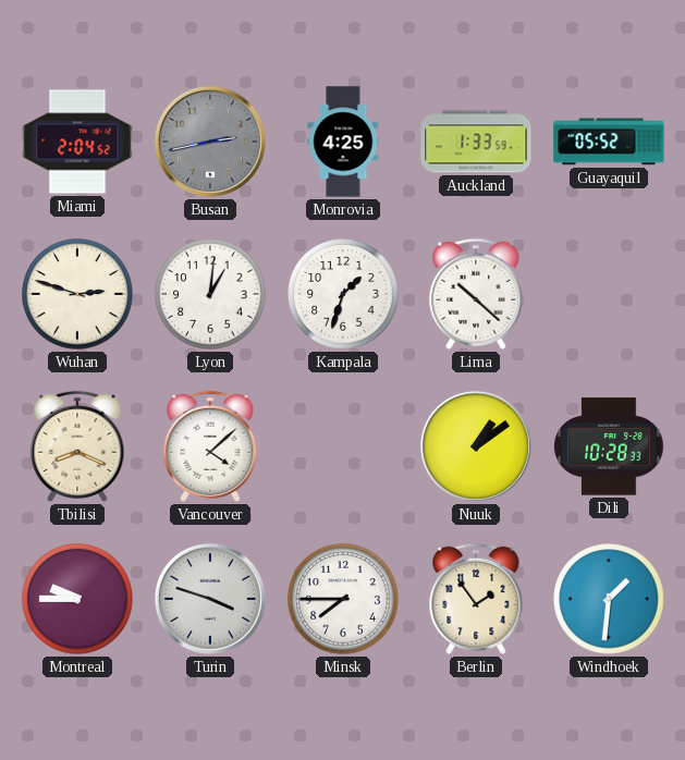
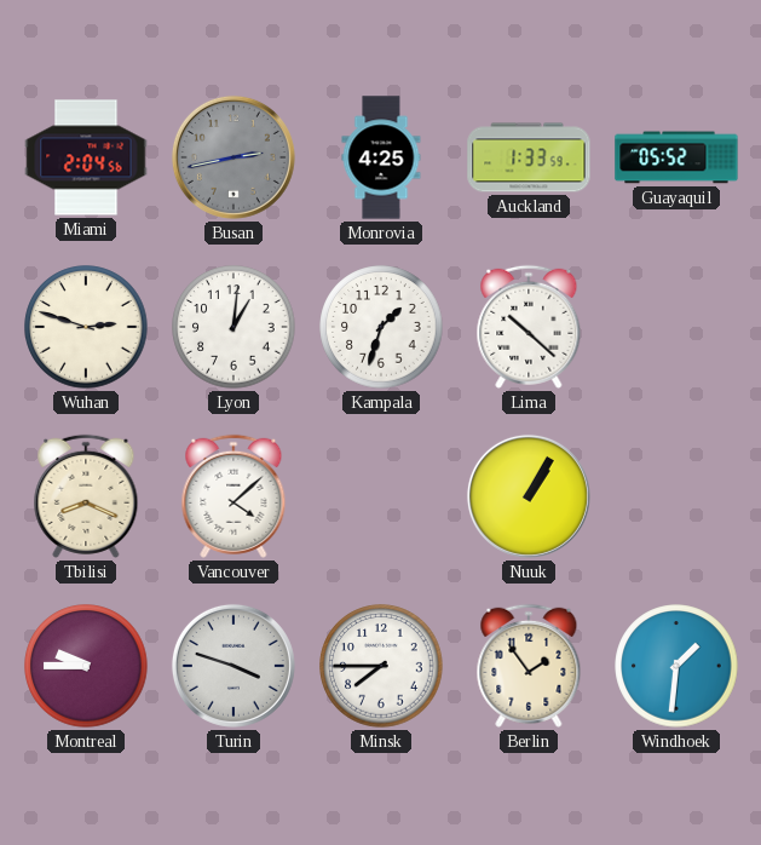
Miami: 2:04:52 -> 2:04:56
Nuuk: 1:09 -> 1:05
Dili: 10:28 -> none
